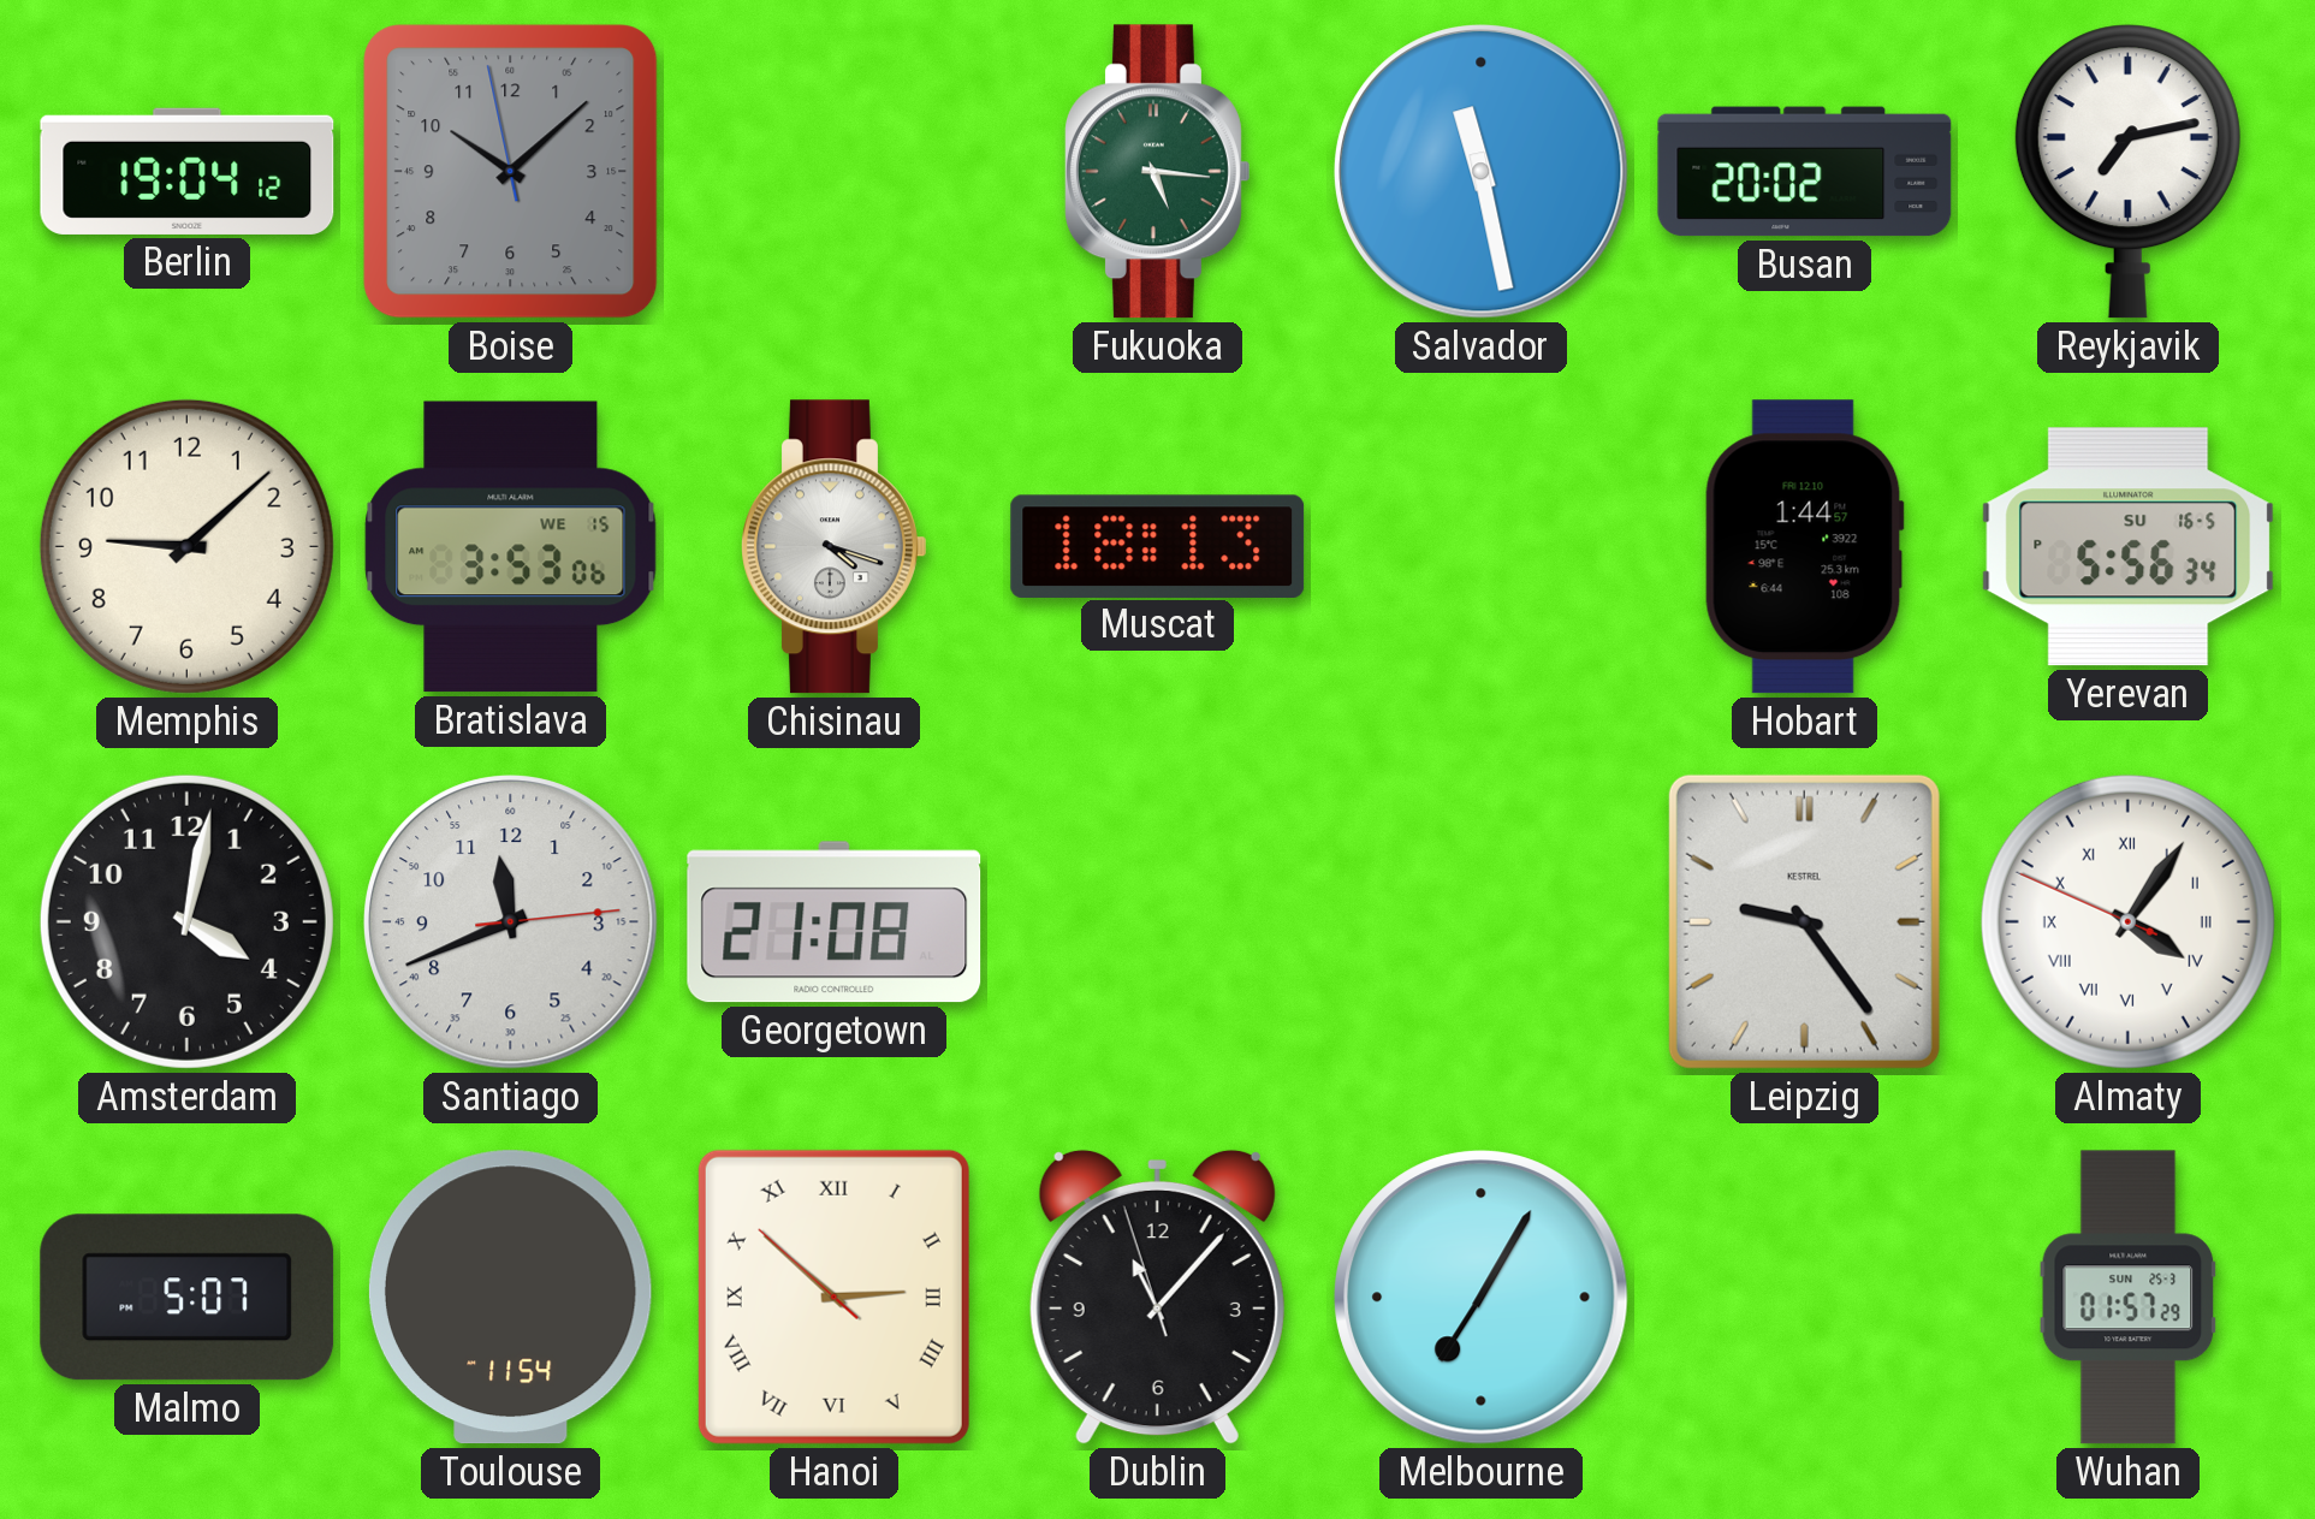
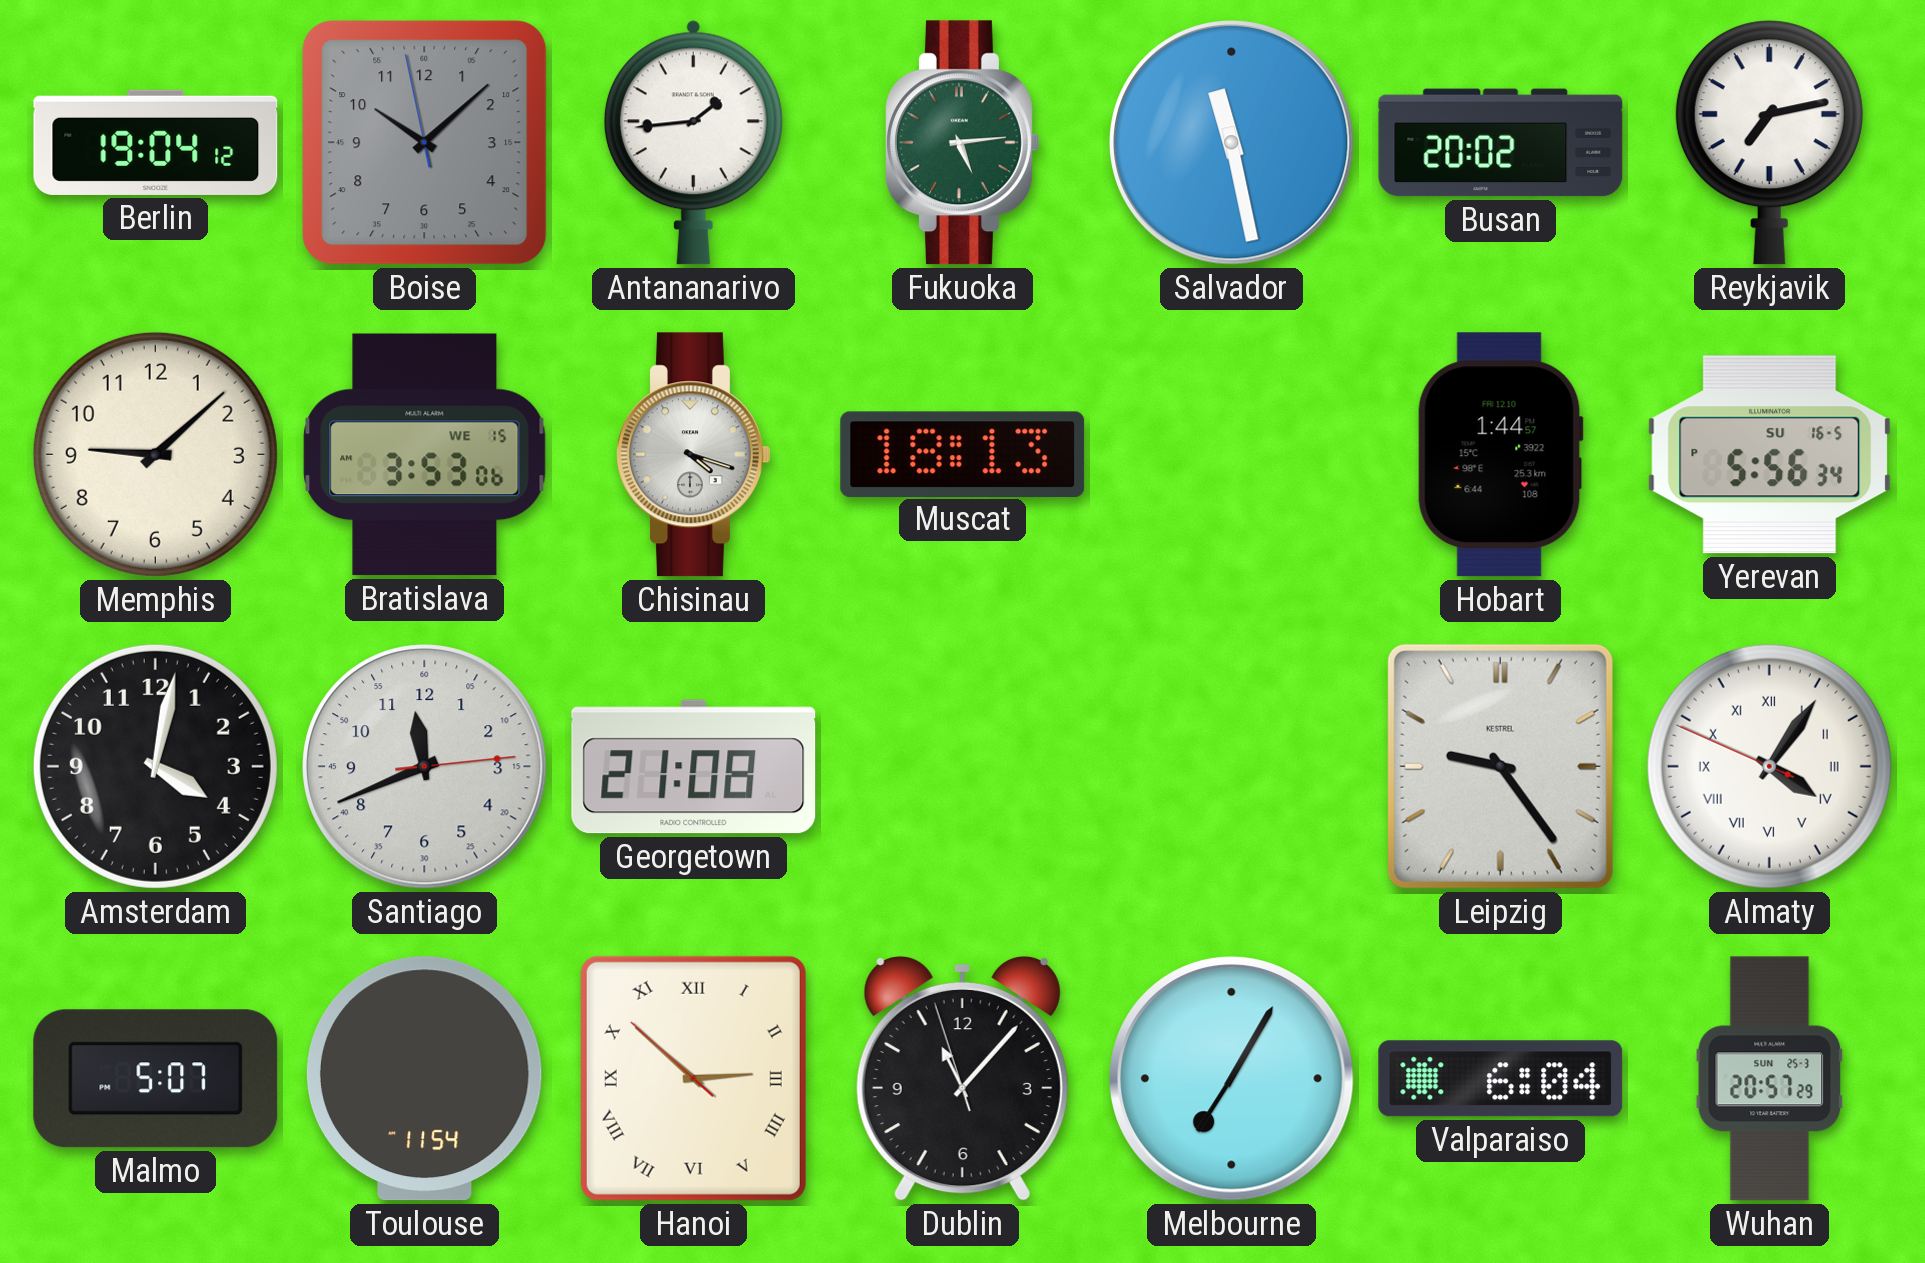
Antananarivo: none -> 1:44
Fukuoka: 5:16 -> 5:14
Valparaiso: none -> 6:04
Wuhan: 01:57 -> 20:57
